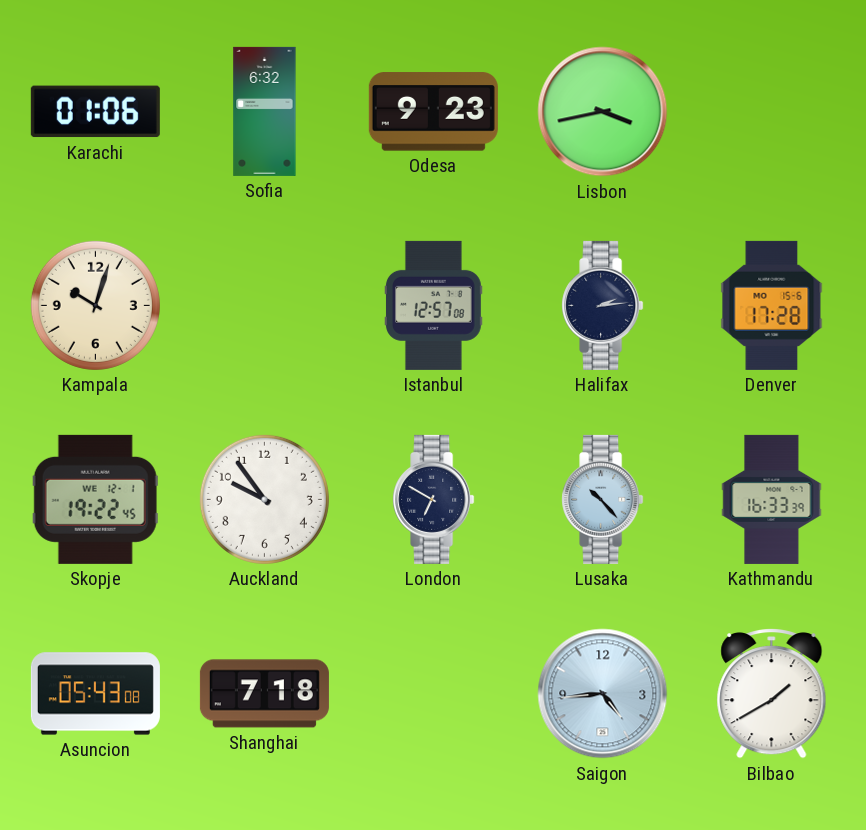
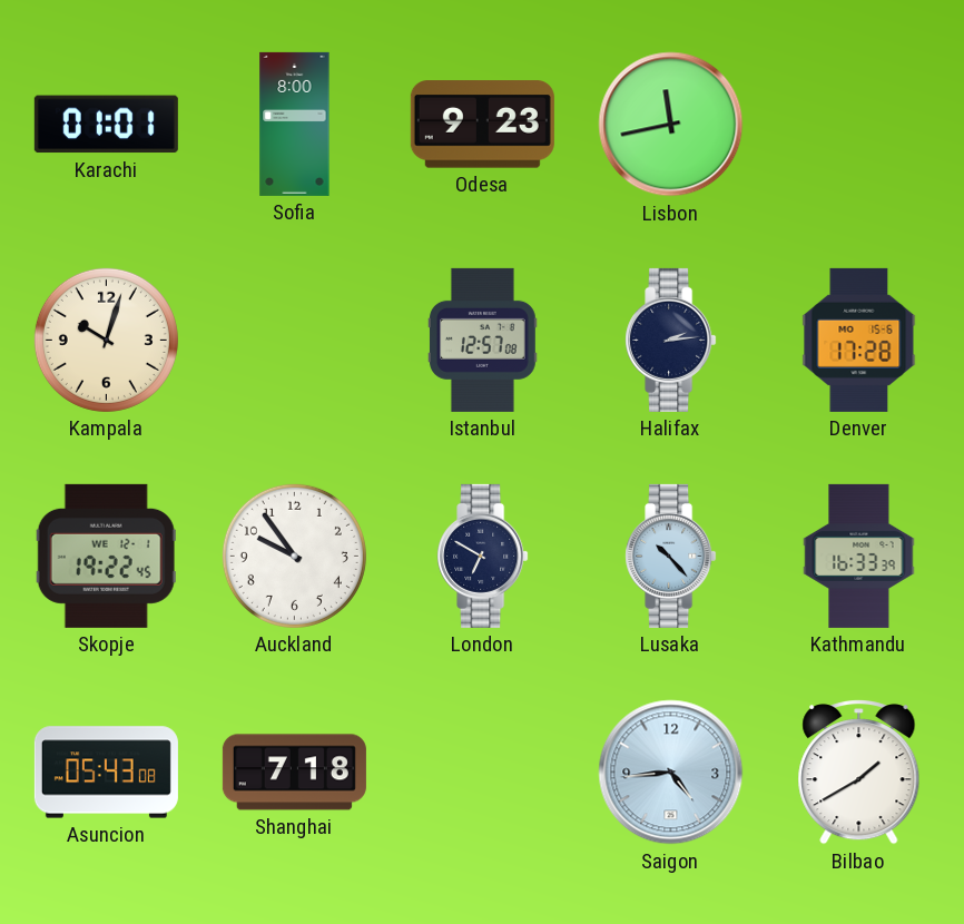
Karachi: 01:06 -> 01:01
Sofia: 6:32 -> 8:00
Lisbon: 3:43 -> 11:43
